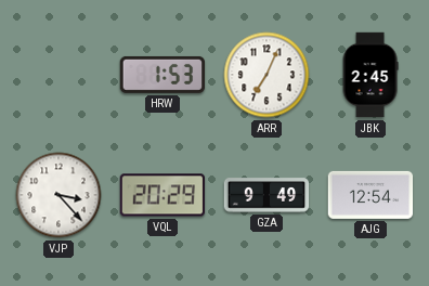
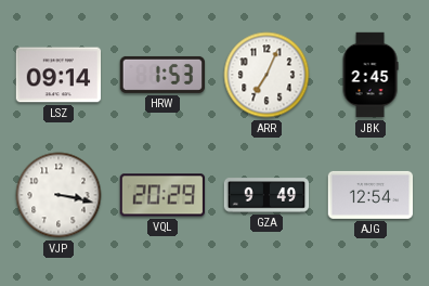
LSZ: none -> 09:14
VJP: 3:23 -> 3:17
